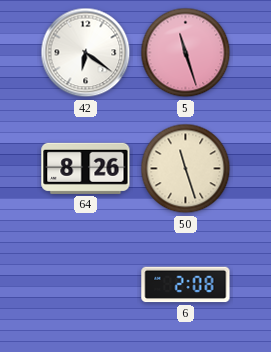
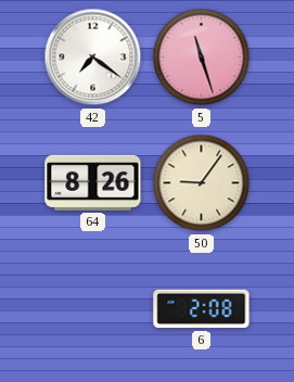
42: 6:21 -> 7:21
50: 11:27 -> 9:06
